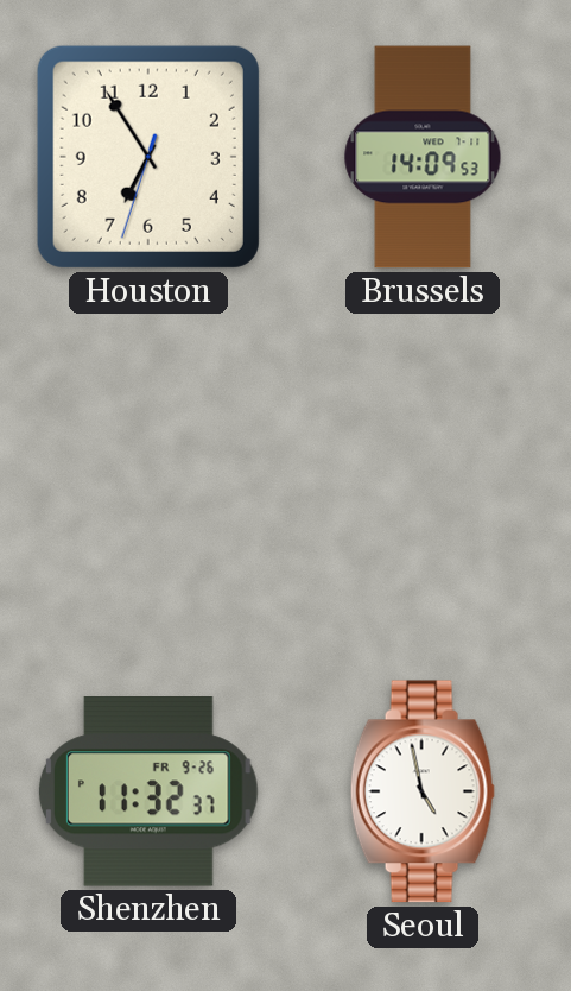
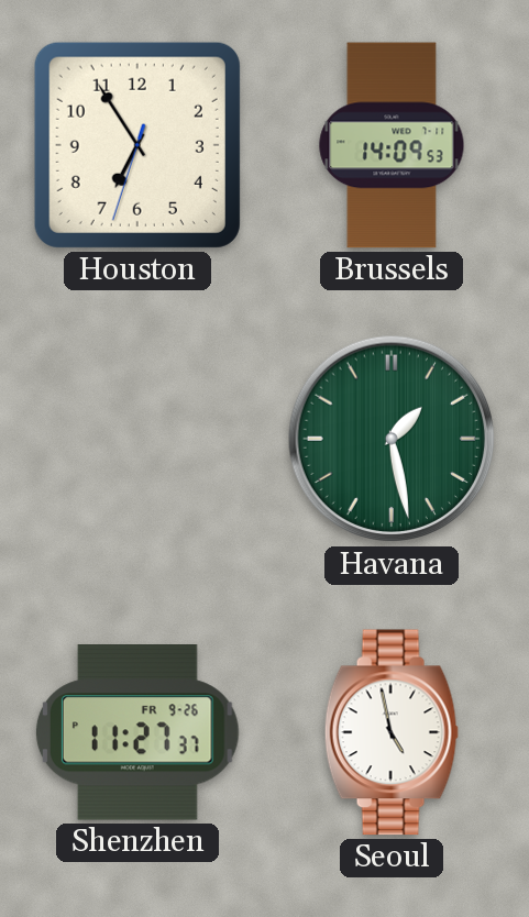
Havana: none -> 1:28
Shenzhen: 11:32 -> 11:27
